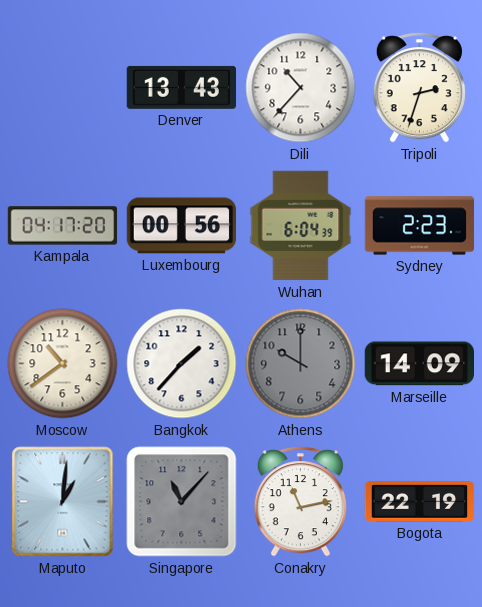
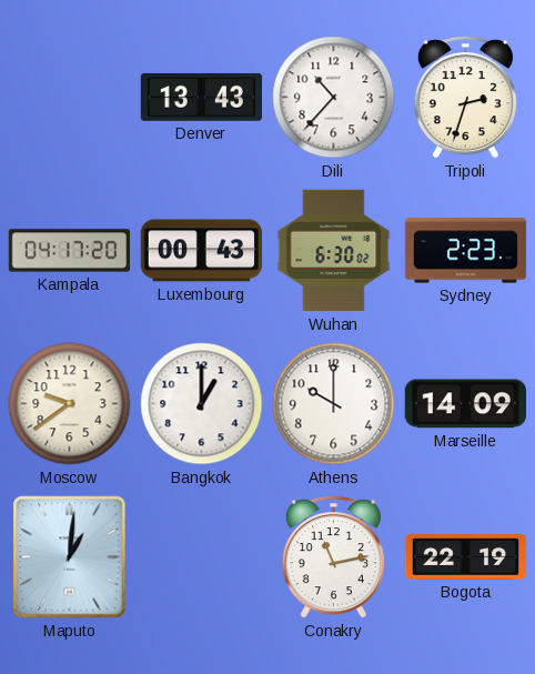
Luxembourg: 00:56 -> 00:43
Wuhan: 6:04 -> 6:30
Moscow: 10:39 -> 9:39
Bangkok: 1:37 -> 1:00
Athens dial: grey -> white
Singapore: 11:07 -> none
